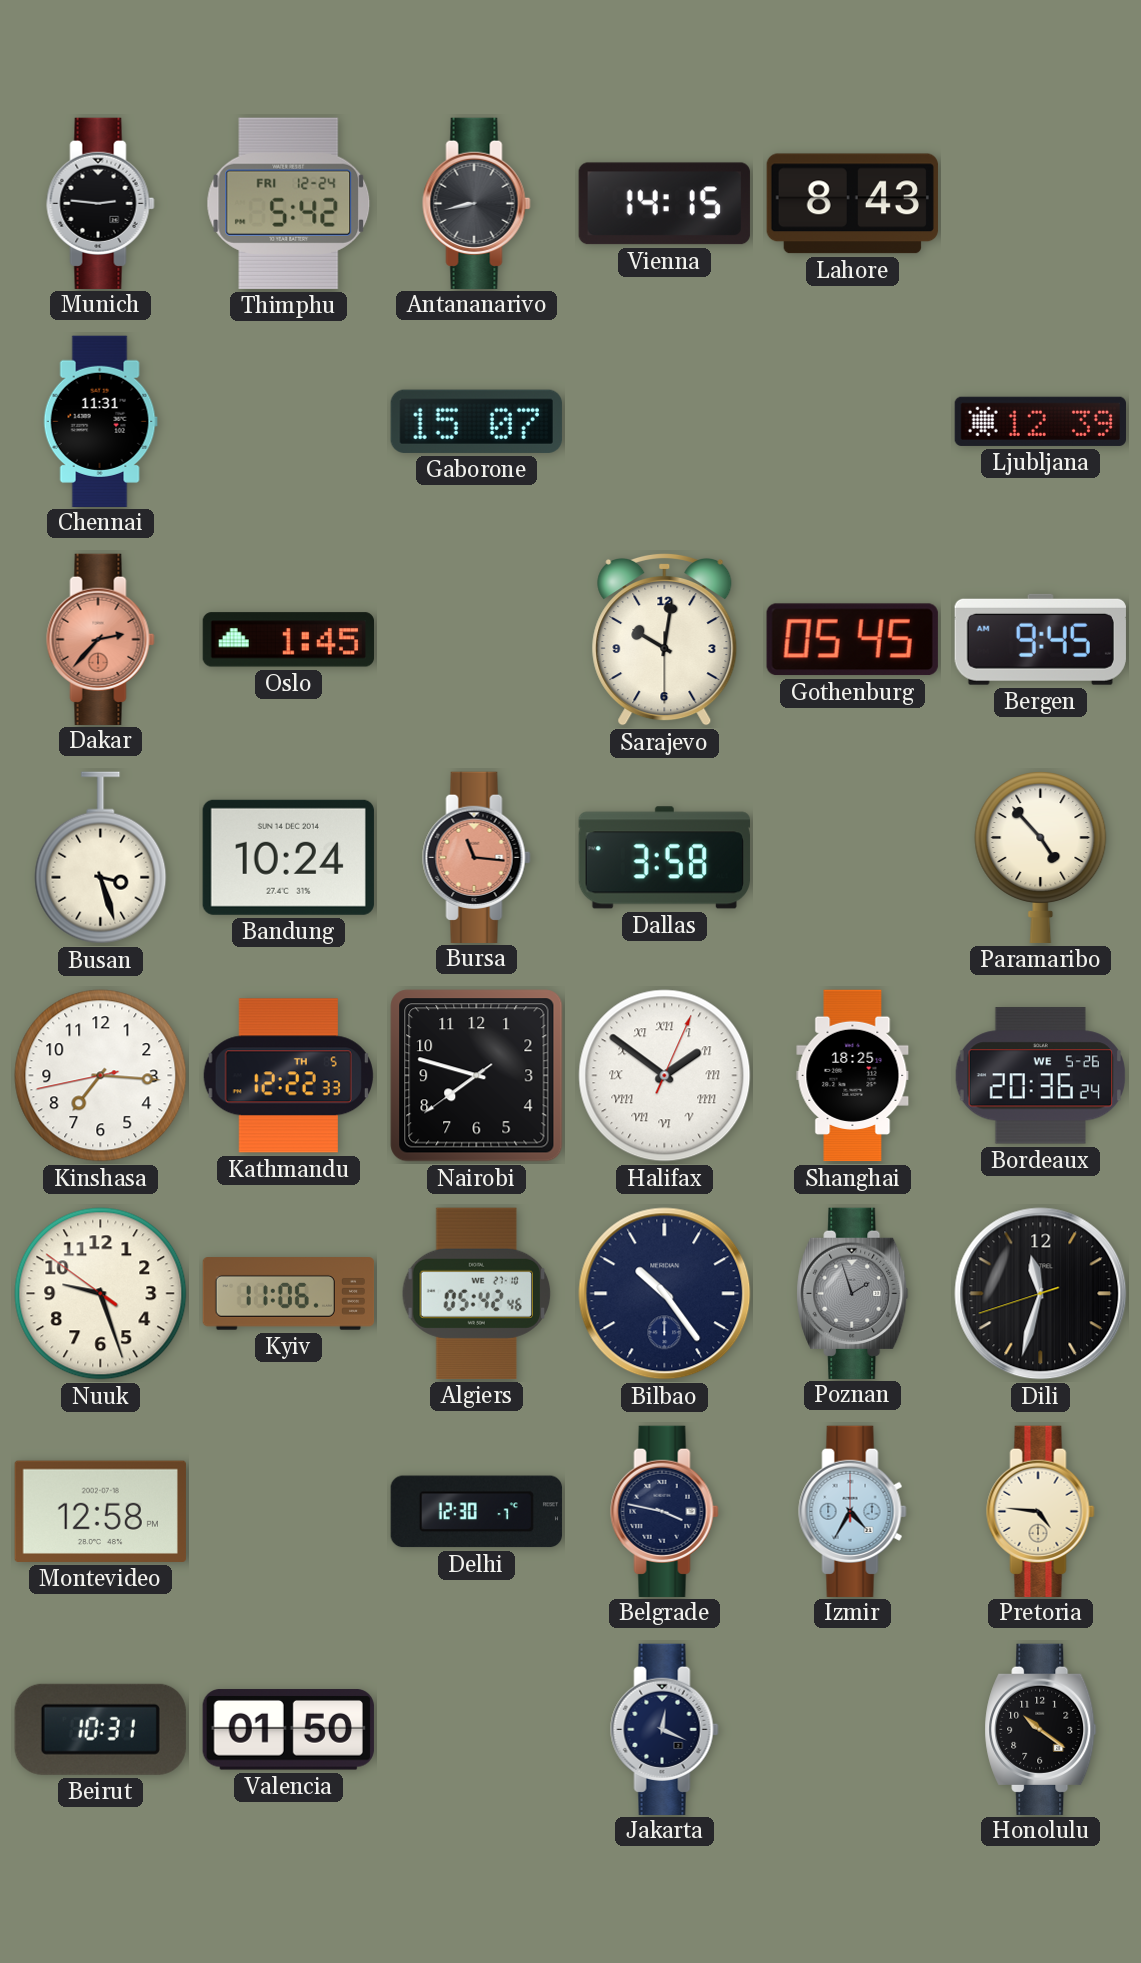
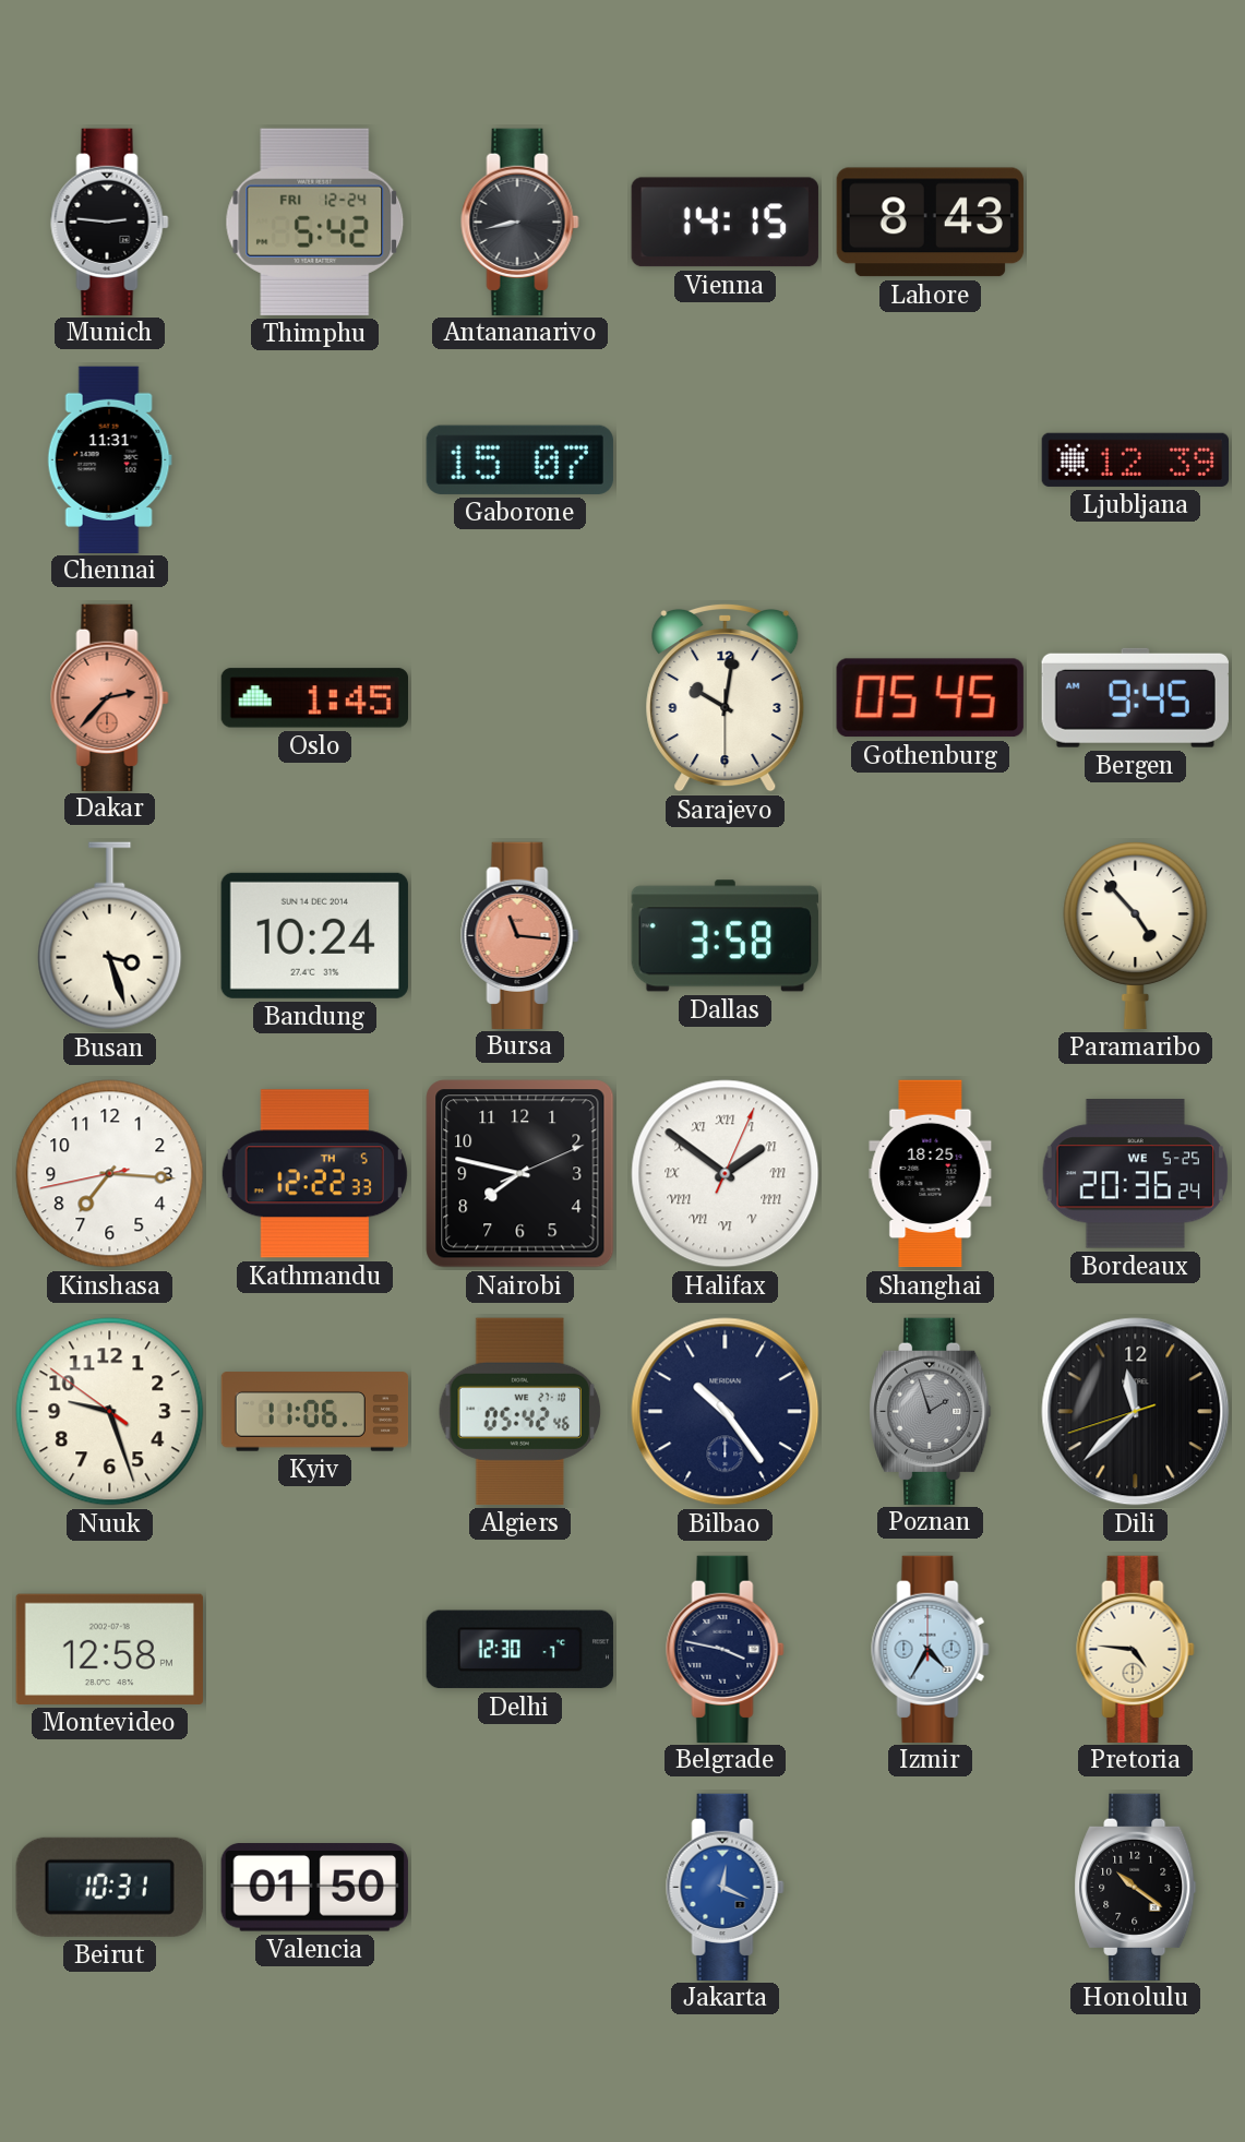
Nairobi: 7:47:39 -> 7:47:11
Bordeaux date: WE 5-26 -> WE 5-25
Dili: 11:32 -> 11:37
Jakarta dial: navy -> blue
